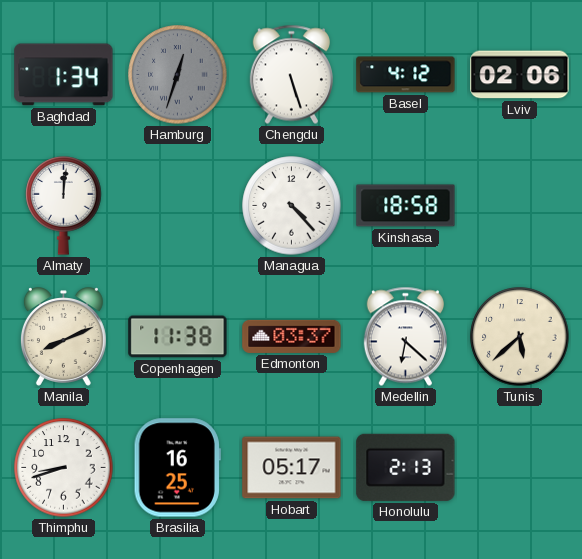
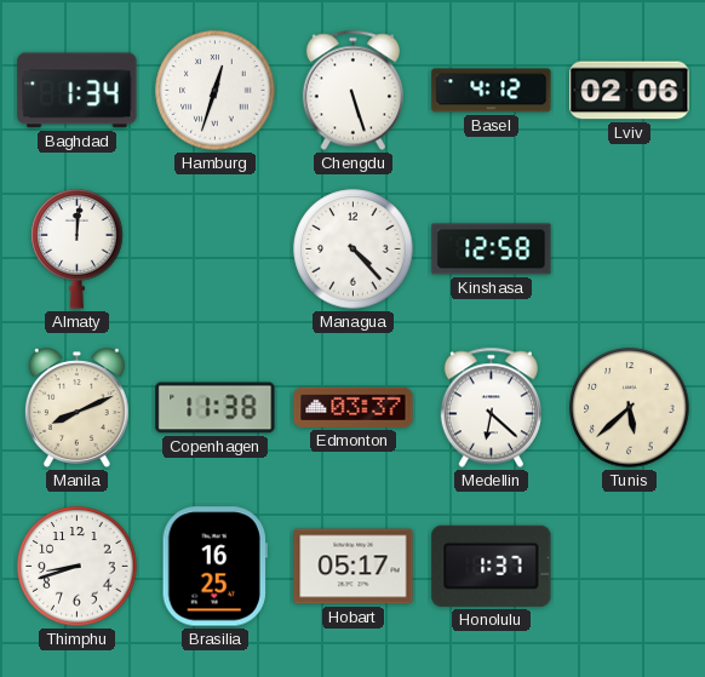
Hamburg dial: grey -> white
Kinshasa: 18:58 -> 12:58
Honolulu: 2:13 -> 1:37
